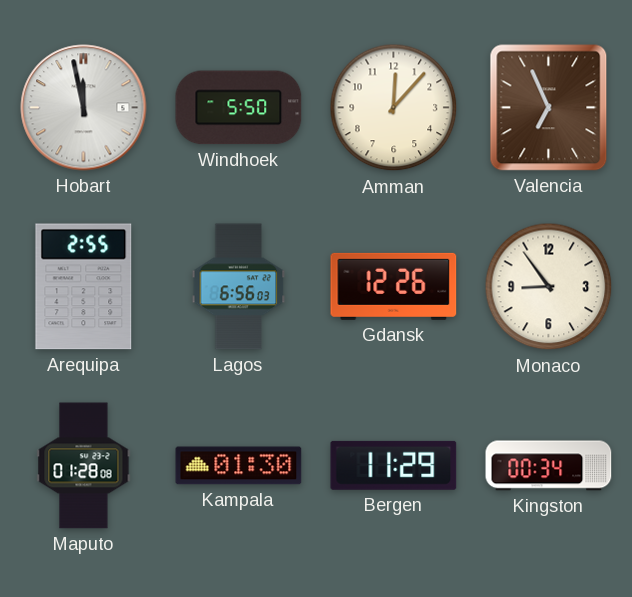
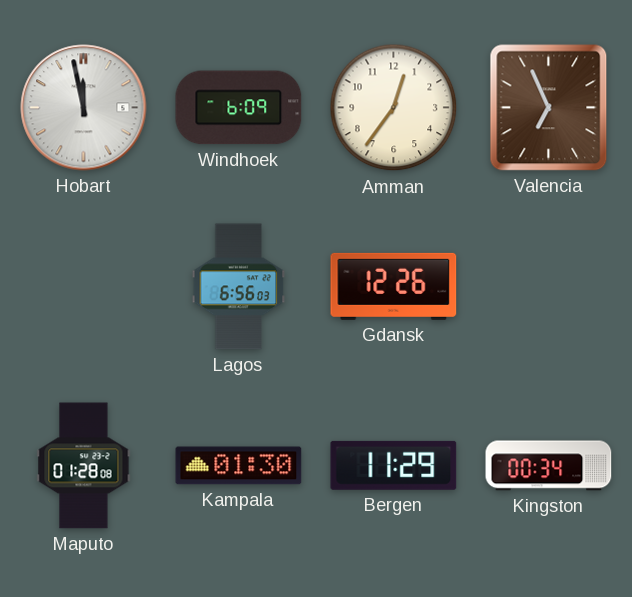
Windhoek: 5:50 -> 6:09
Amman: 12:07 -> 12:36
Arequipa: 2:55 -> none
Monaco: 8:54 -> none
